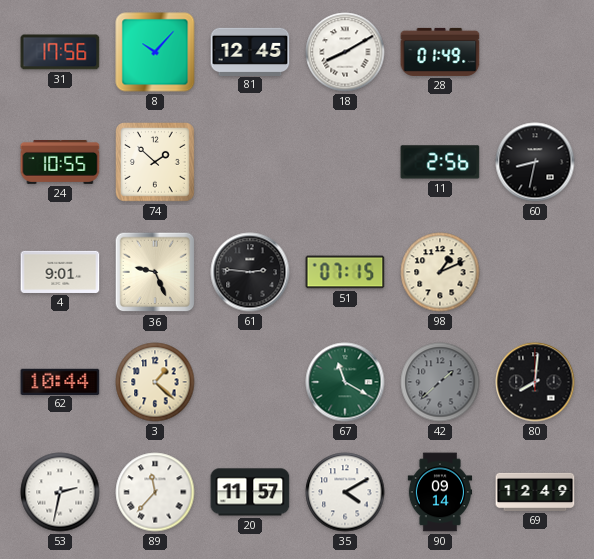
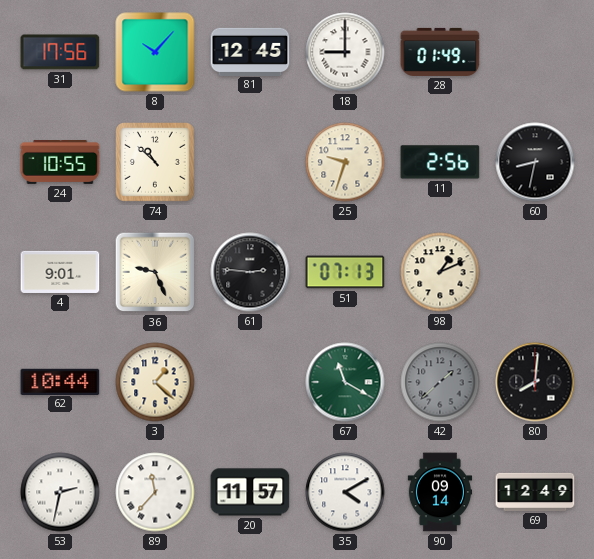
18: 8:10 -> 9:00
74: 1:52 -> 10:52
25: none -> 9:33
51: 07:15 -> 07:13
